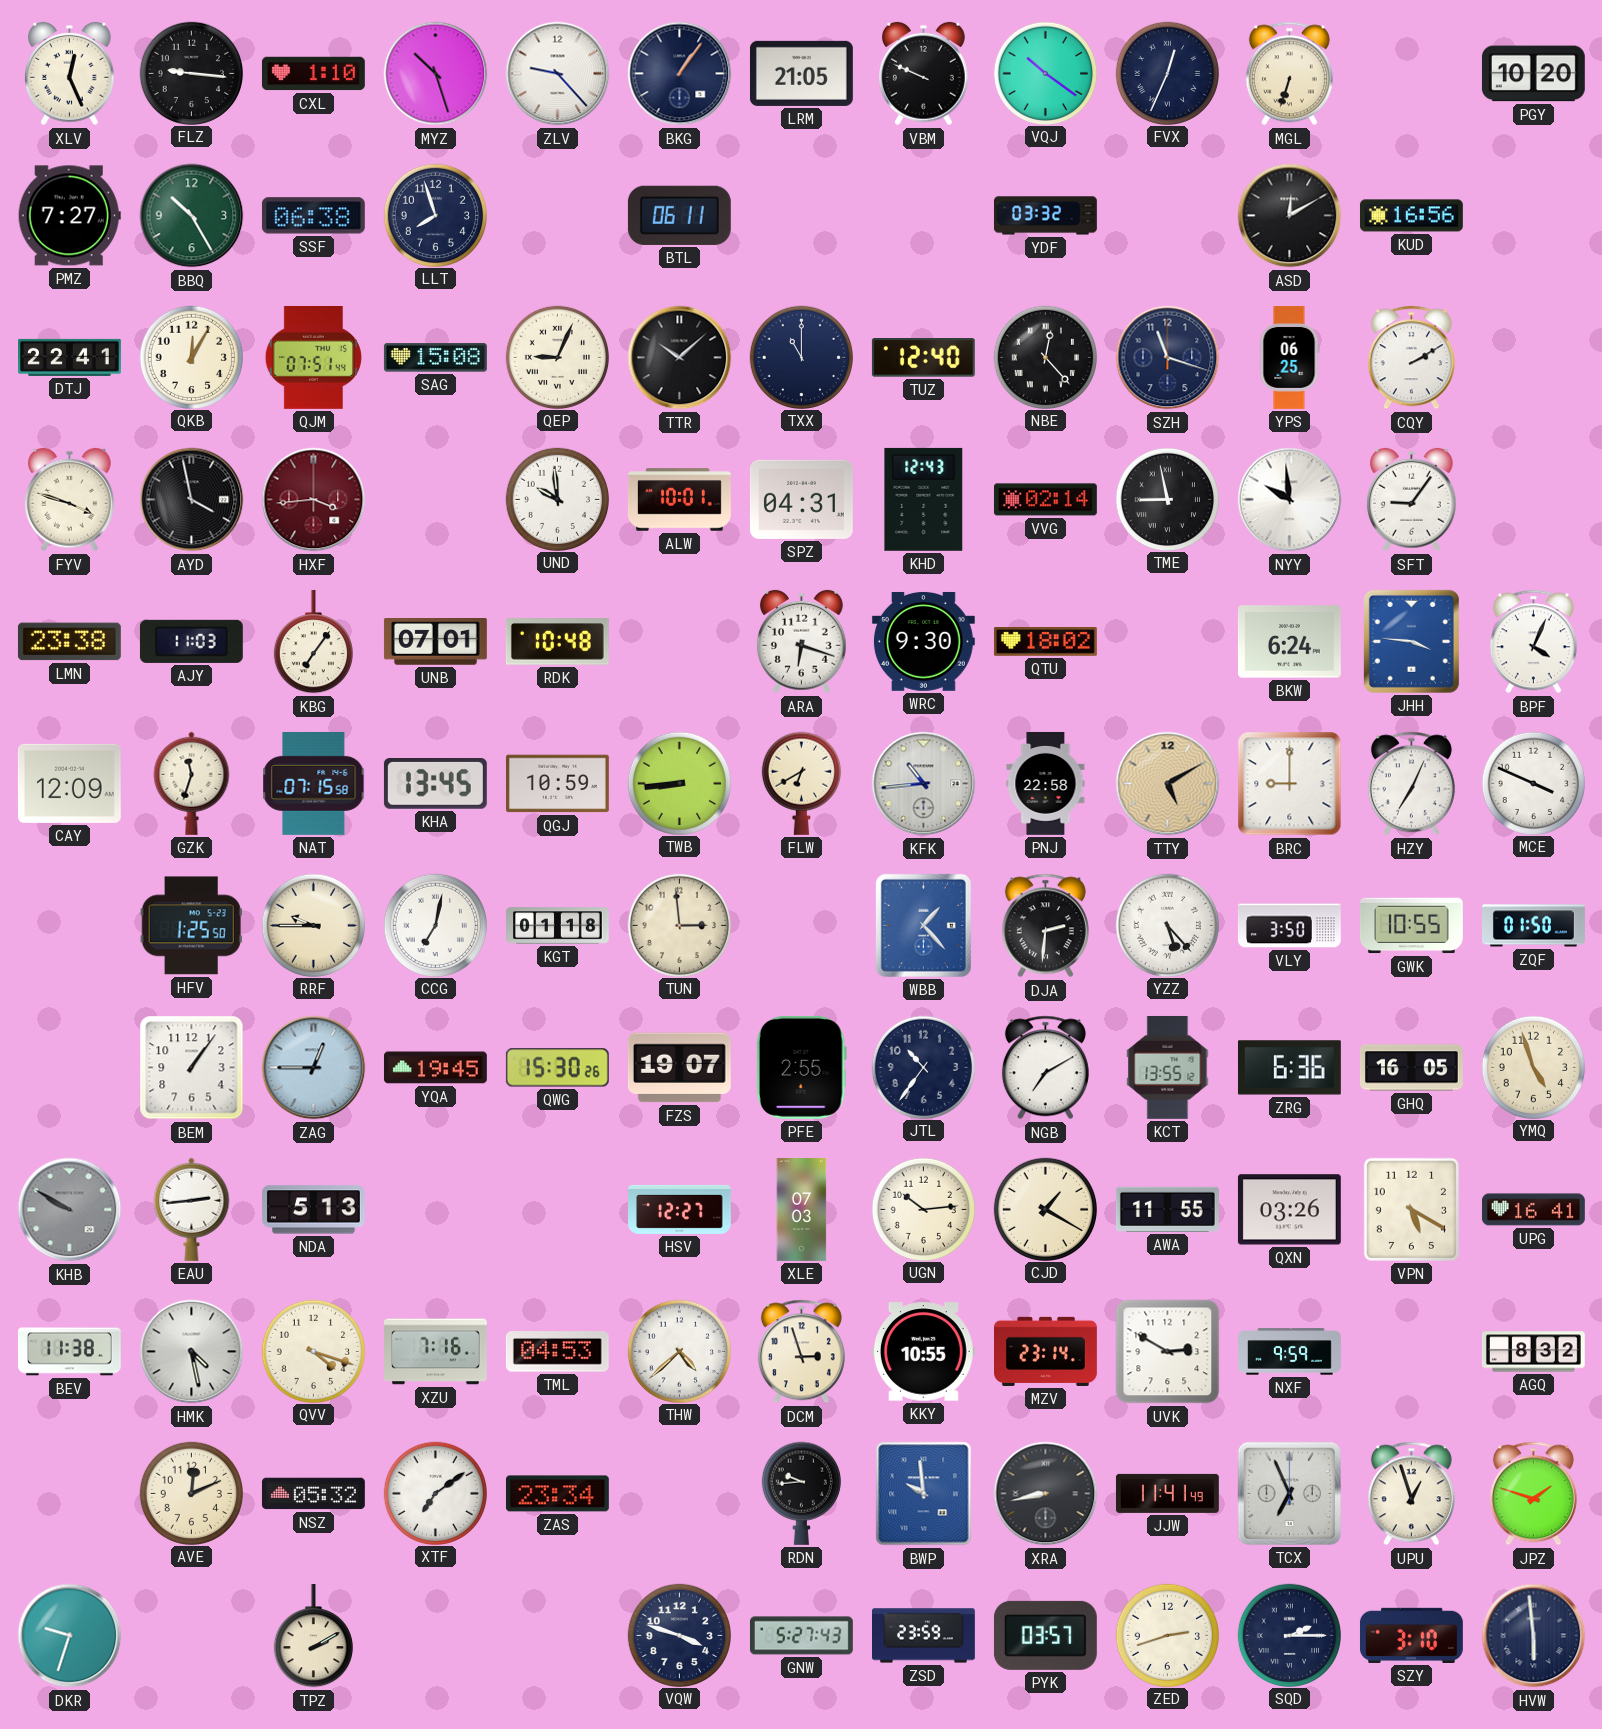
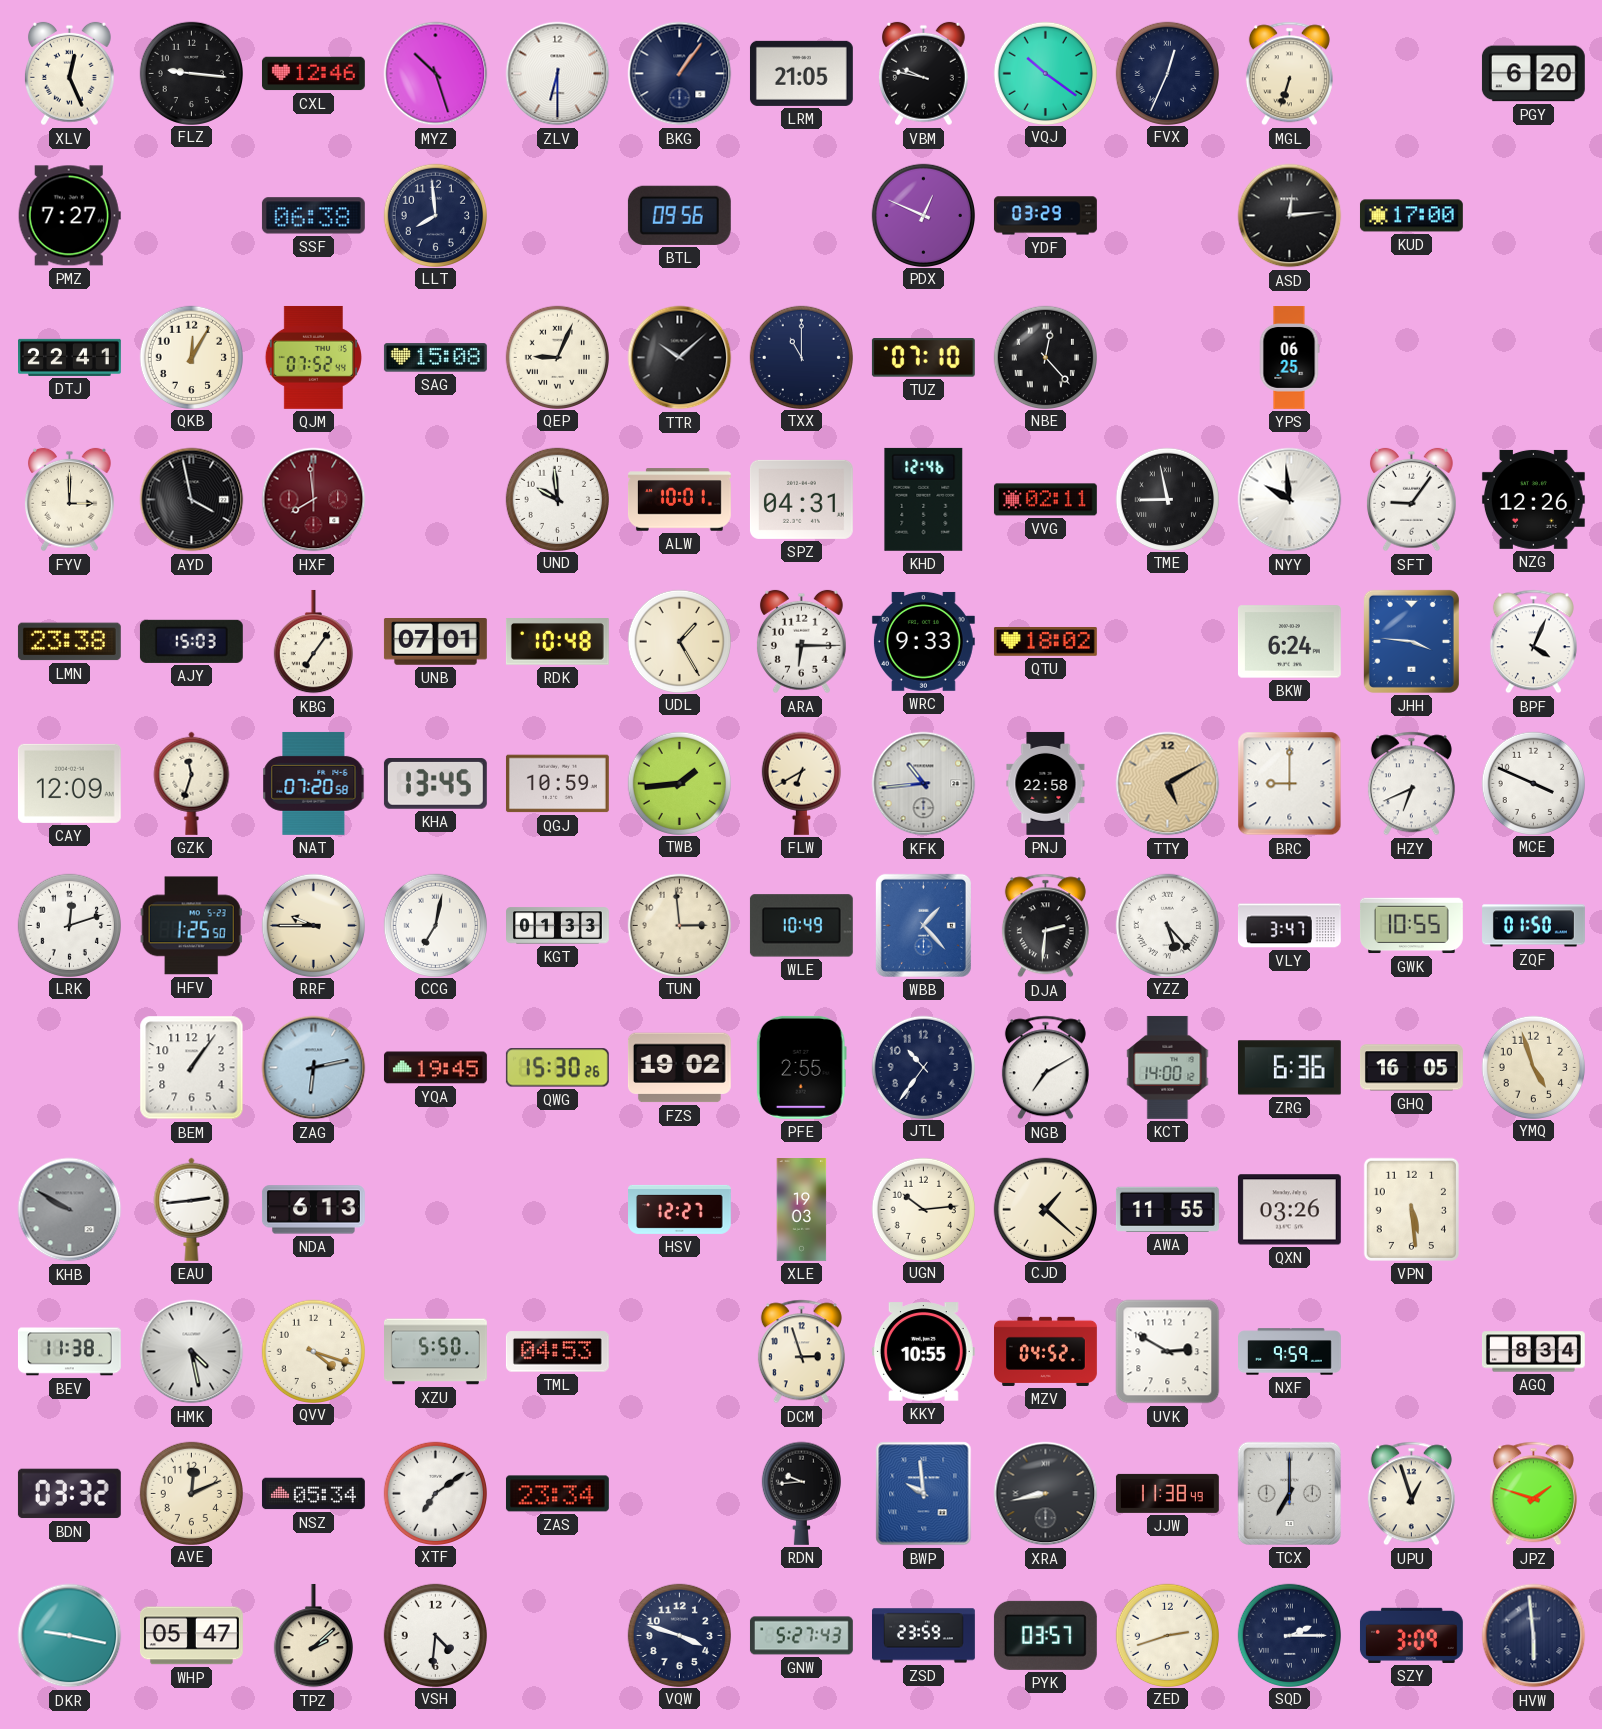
CXL: 1:10 -> 12:46
ZLV: 9:23 -> 6:30
VBM: 9:49 -> 9:47
PGY: 10:20 -> 6:20
BBQ: 10:25 -> none
LLT: 7:57 -> 7:59
BTL: 06:11 -> 09:56
PDX: none -> 12:49
YDF: 03:32 -> 03:29
ASD: 12:10 -> 12:14
KUD: 16:56 -> 17:00
QJM: 07:51 -> 07:52
TUZ: 12:40 -> 07:10
SZH: 11:18 -> none
CQY: 2:10 -> none
FYV: 3:48 -> 3:00
HXF: 3:44 -> 7:59
KHD: 12:43 -> 12:46
VVG: 02:14 -> 02:11
NZG: none -> 12:26
AJY: 11:03 -> 15:03
UDL: none -> 1:25
ARA: 6:18 -> 6:15
WRC: 9:30 -> 9:33
NAT: 07:15 -> 07:20
TWB: 8:44 -> 1:44
HZY: 7:04 -> 6:41
LRK: none -> 12:12
KGT: 01:18 -> 01:33
WLE: none -> 10:49
VLY: 3:50 -> 3:47
ZAG: 12:45 -> 6:13
FZS: 19:07 -> 19:02
KCT: 13:55 -> 14:00
NDA: 5:13 -> 6:13
XLE: 07:03 -> 19:03
CJD: 1:20 -> 1:22
VPN: 5:20 -> 5:29
UPG: 16:41 -> none
XZU: 7:16 -> 5:50
THW: 4:38 -> none
MZV: 23:14 -> 04:52
AGQ: 8:32 -> 8:34
BDN: none -> 03:32
NSZ: 05:32 -> 05:34
JJW: 11:41 -> 11:38
TCX: 6:56 -> 7:00
DKR: 9:33 -> 9:17
WHP: none -> 05:47
TPZ: 2:10 -> 2:08
VSH: none -> 4:31
SZY: 3:10 -> 3:09
